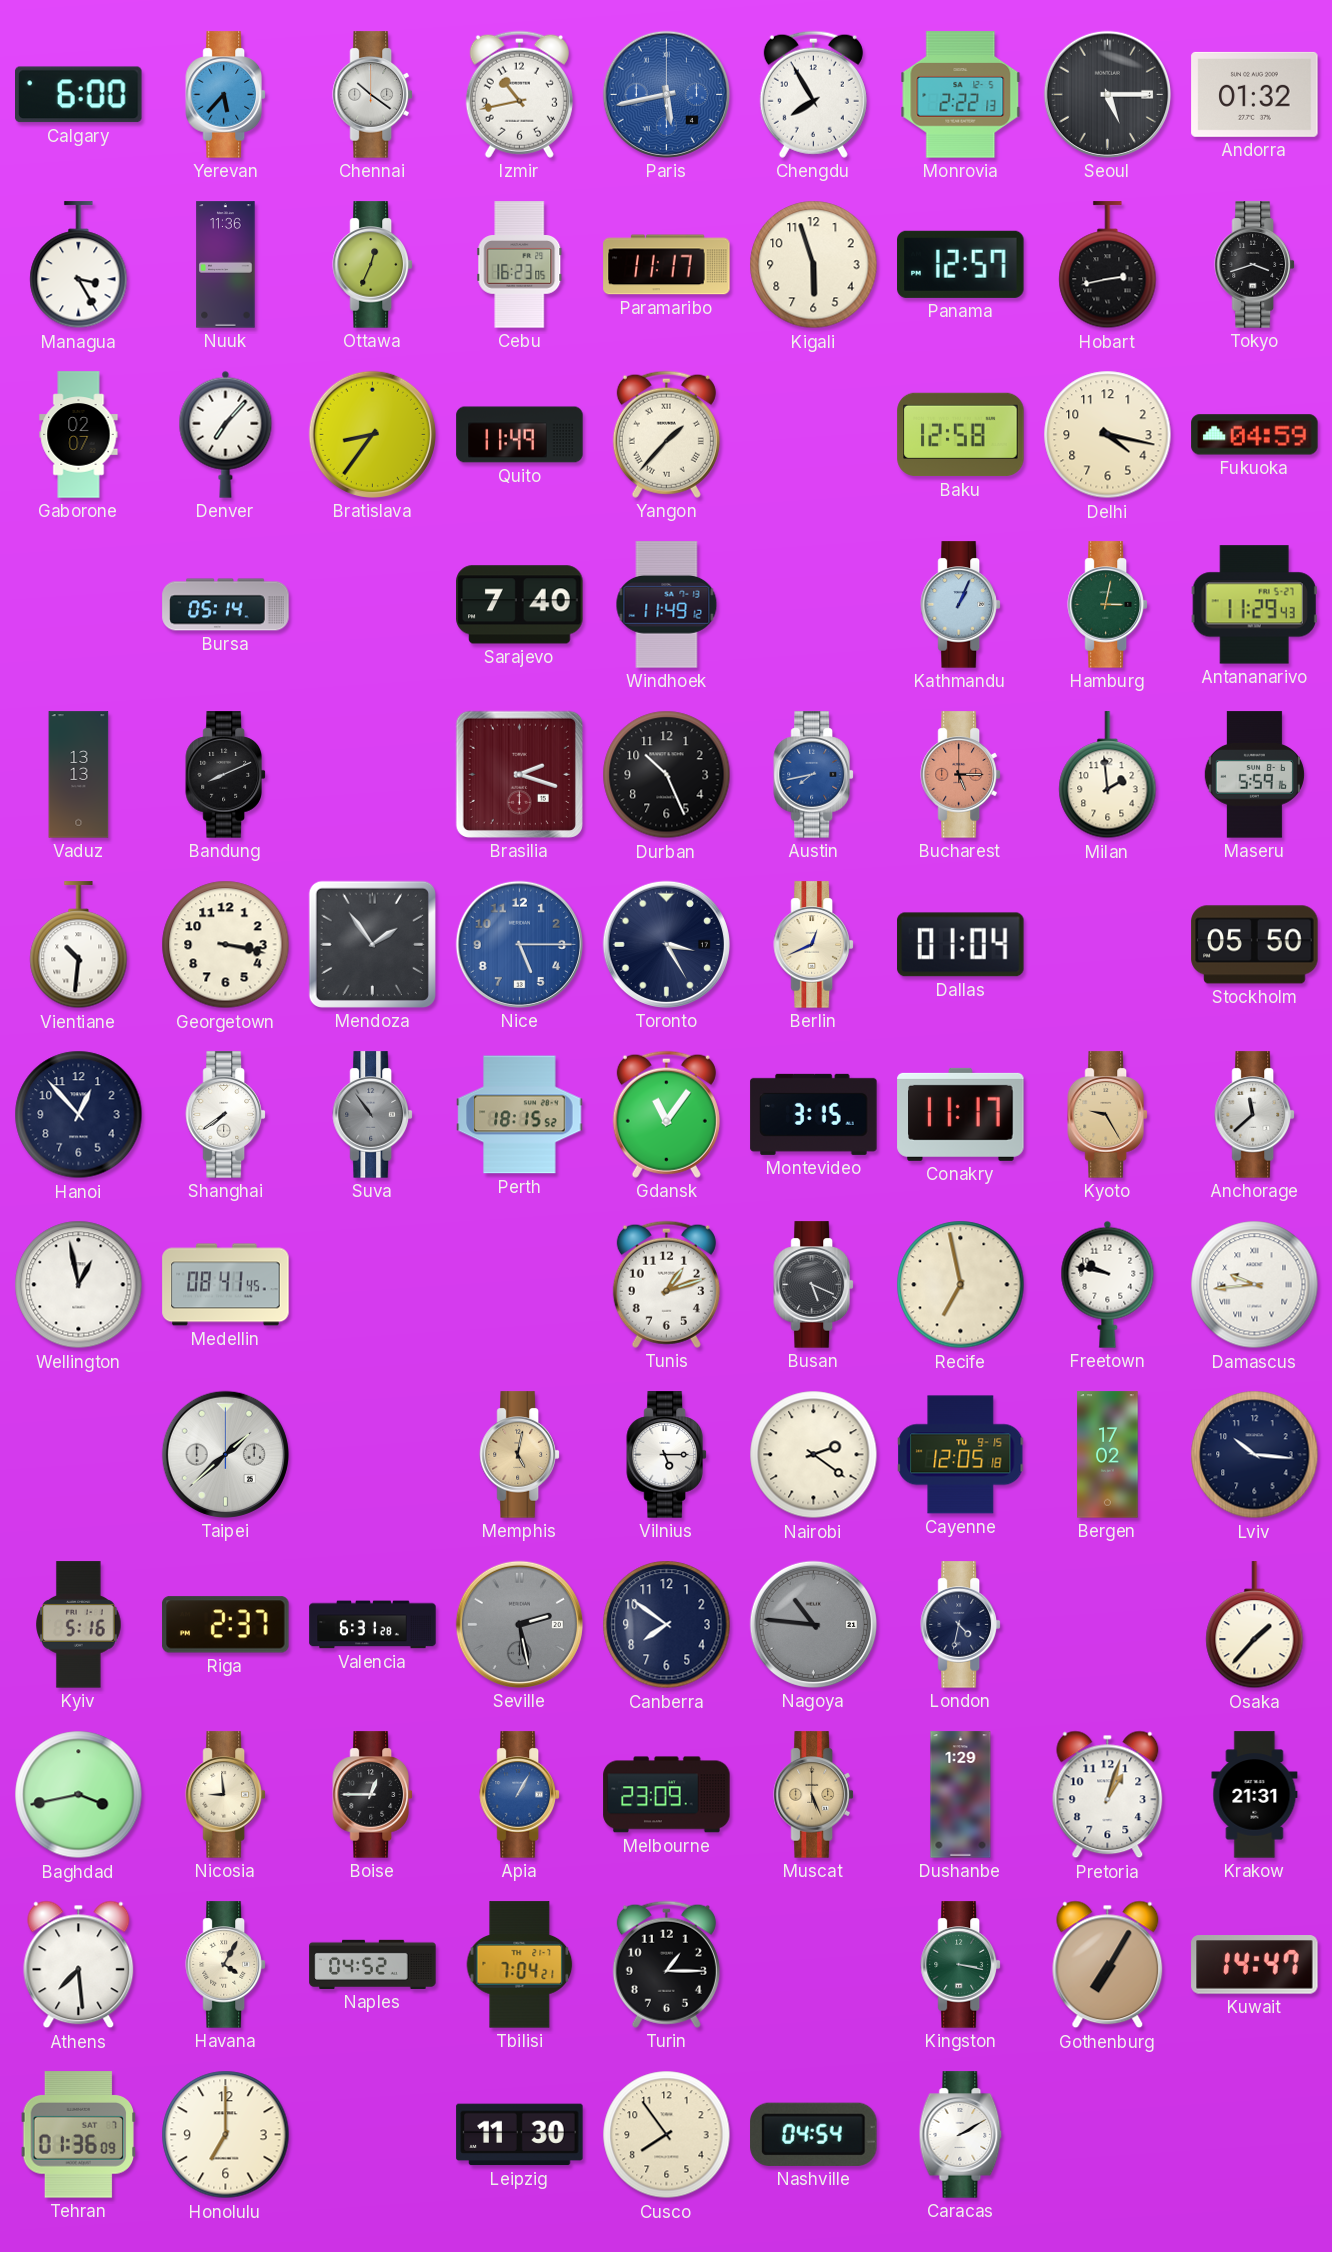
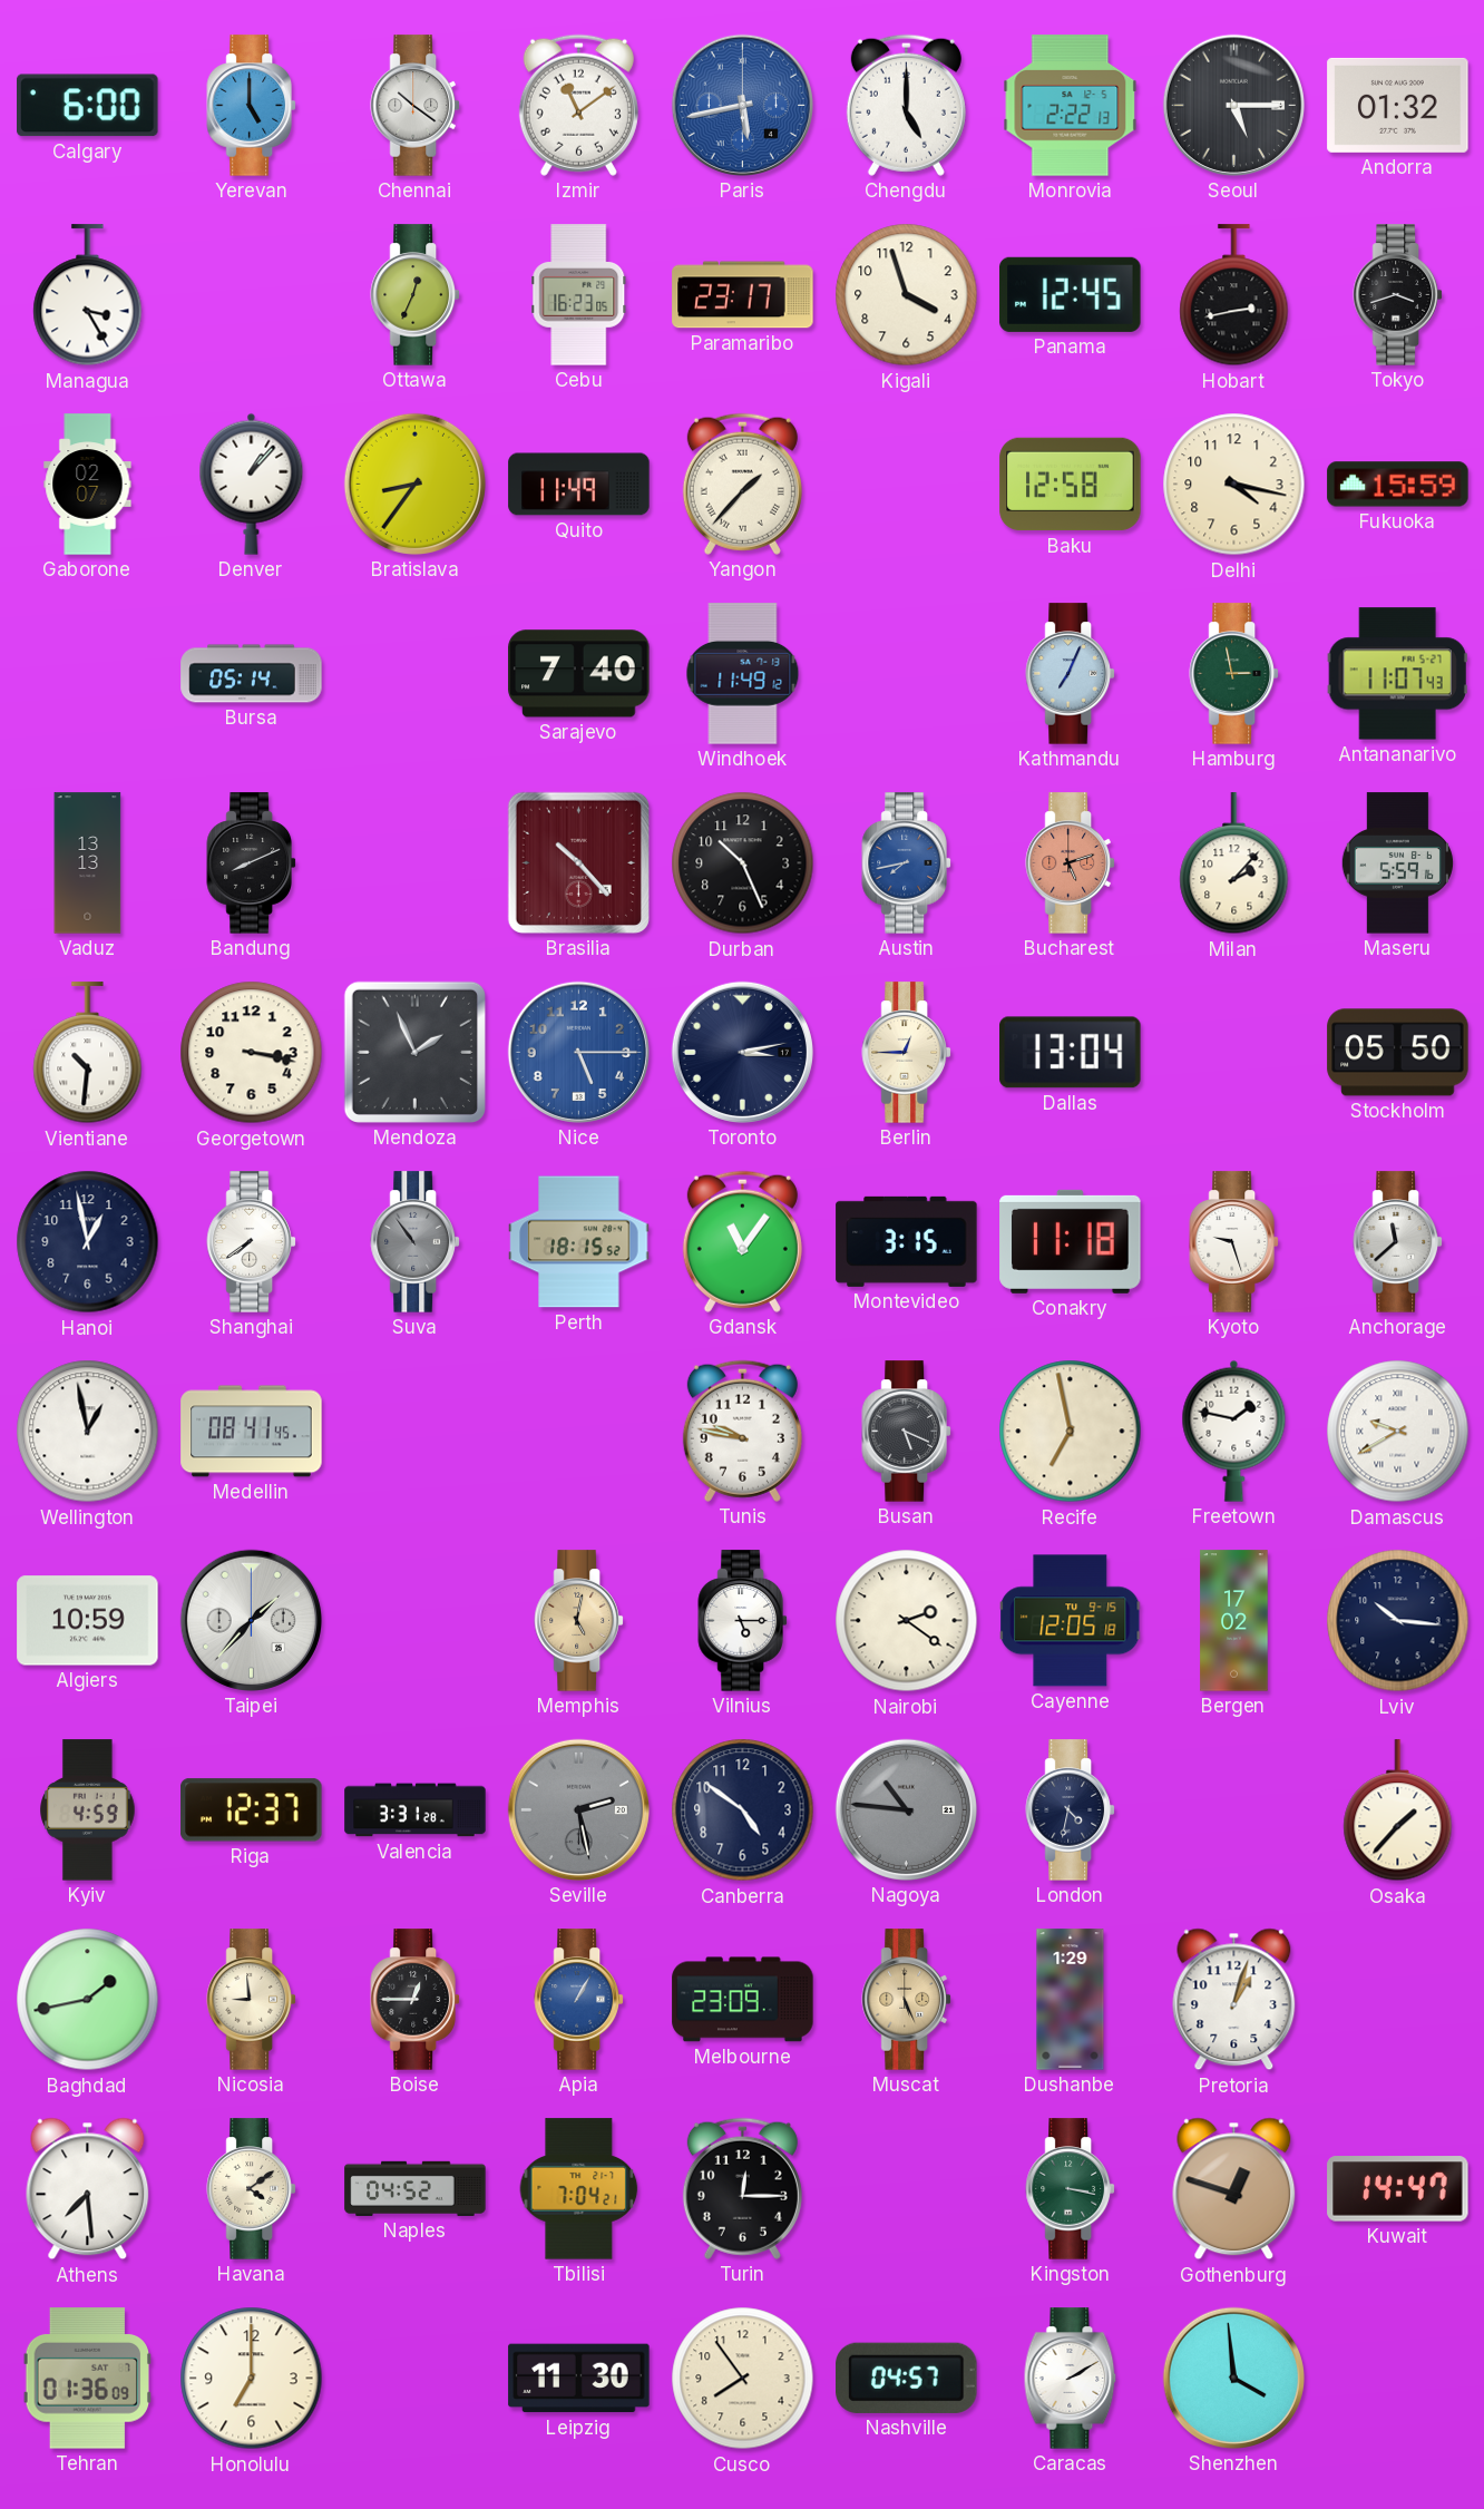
Yerevan: 5:37 -> 5:00
Izmir: 10:43 -> 11:09
Chengdu: 7:55 -> 5:00
Nuuk: 11:36 -> none
Paramaribo: 11:17 -> 23:17
Kigali: 5:57 -> 3:57
Panama: 12:57 -> 12:45
Denver: 7:07 -> 1:07
Fukuoka: 04:59 -> 15:59
Kathmandu: 1:04 -> 7:04
Hamburg: 3:02 -> 2:58
Antananarivo: 11:29 -> 11:07
Brasilia: 2:18 -> 10:23
Bucharest: 5:15 -> 5:12
Milan: 1:59 -> 2:07
Mendoza: 1:54 -> 1:56
Toronto: 3:25 -> 3:13
Berlin: 12:41 -> 12:45
Dallas: 01:04 -> 13:04
Hanoi: 12:53 -> 12:58
Conakry: 11:17 -> 11:18
Kyoto: 9:25 -> 9:27
Kyoto dial: champagne -> white
Tunis: 1:12 -> 9:47
Freetown: 9:47 -> 1:47
Damascus: 9:44 -> 9:40
Algiers: none -> 10:59
Taipei: 1:38 -> 1:37
Kyiv: 5:16 -> 4:59
Riga: 2:37 -> 12:37
Valencia: 6:31 -> 3:31
Canberra: 7:51 -> 4:51
Baghdad: 3:43 -> 1:43
Krakow: 21:31 -> none
Havana: 4:05 -> 4:09
Turin: 1:15 -> 12:15
Gothenburg: 7:05 -> 12:48
Nashville: 04:54 -> 04:57
Shenzhen: none -> 3:59
